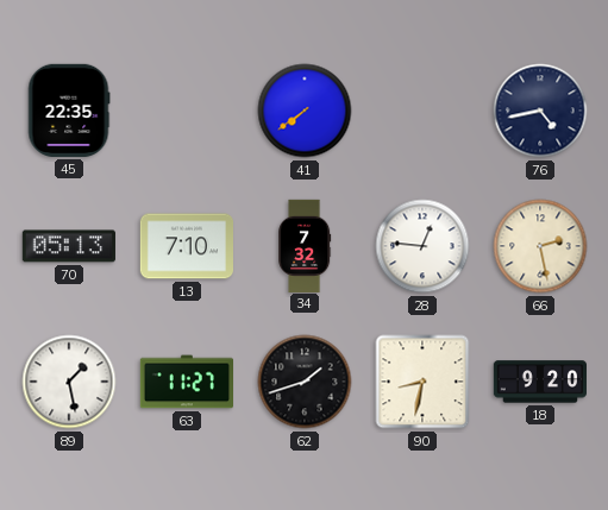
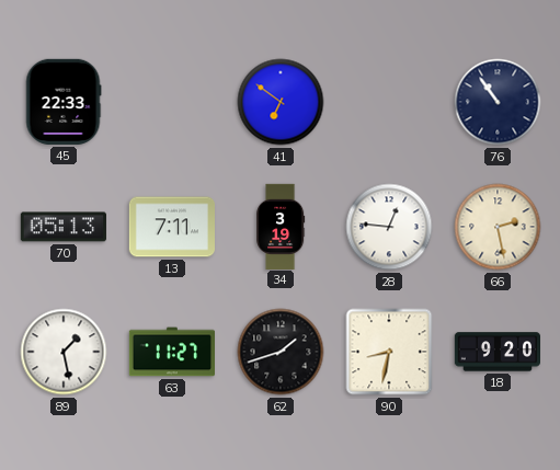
45: 22:35 -> 22:33
41: 7:39 -> 6:51
76: 4:43 -> 10:54
13: 7:10 -> 7:11
34: 7:32 -> 3:19
